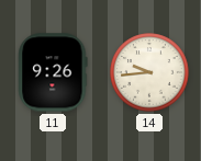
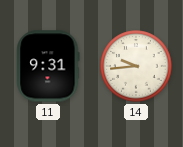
11: 9:26 -> 9:31
